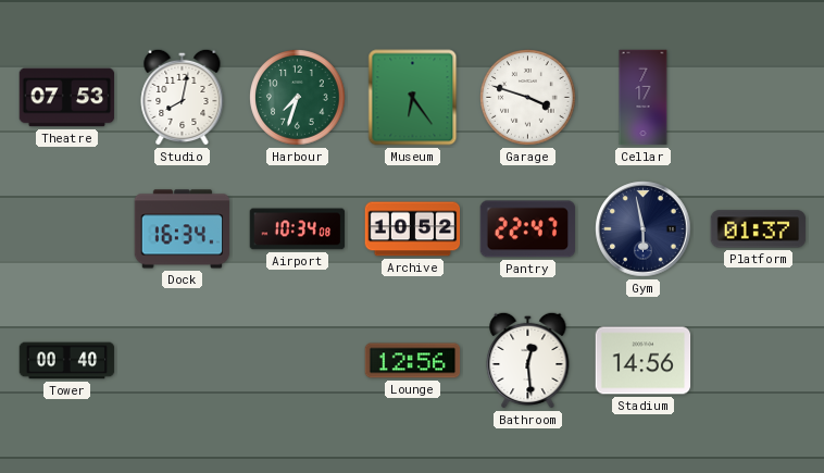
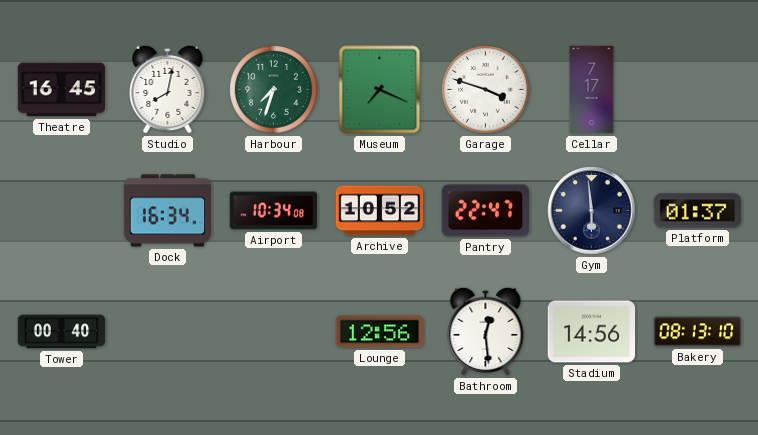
Theatre: 07:53 -> 16:45
Museum: 6:24 -> 7:19
Gym: 5:58 -> 5:59
Bakery: none -> 08:13
